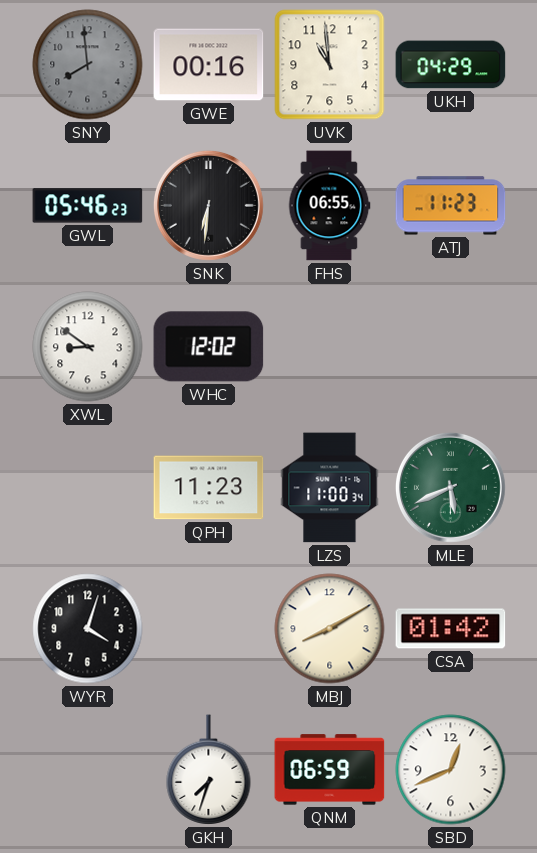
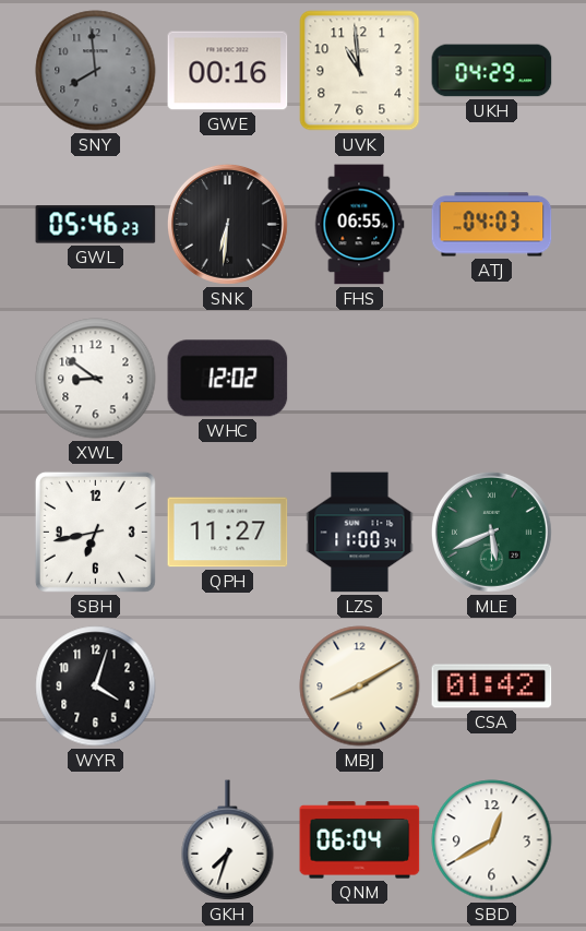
ATJ: 11:23 -> 04:03
SBH: none -> 6:43
QPH: 11:23 -> 11:27
QNM: 06:59 -> 06:04
SBD: 12:41 -> 12:40
